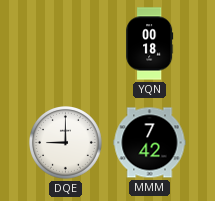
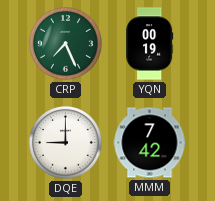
CRP: none -> 7:26
YQN: 00:18 -> 00:19
